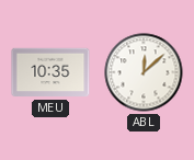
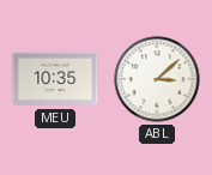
ABL: 12:08 -> 3:08
